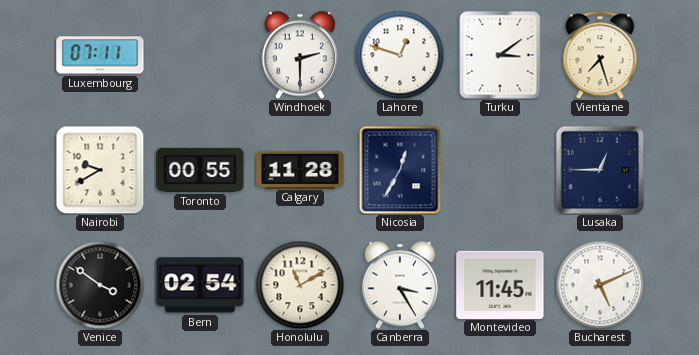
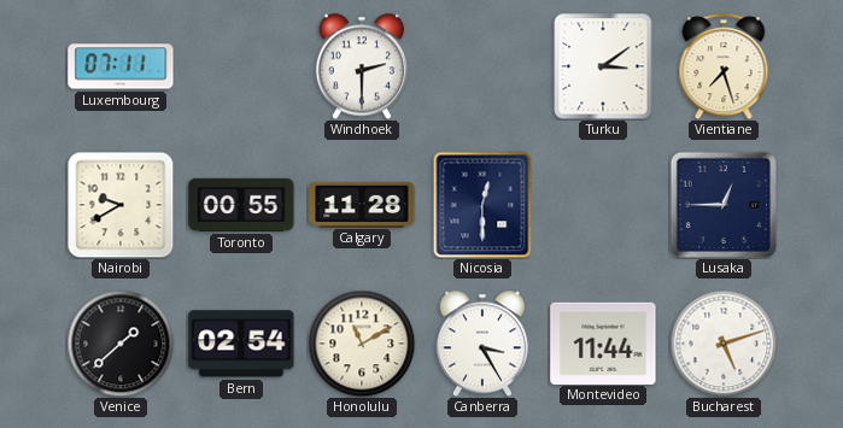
Lahore: 12:48 -> none
Nicosia: 12:35 -> 12:30
Venice: 3:51 -> 1:38
Montevideo: 11:45 -> 11:44
Bucharest: 5:11 -> 5:12
